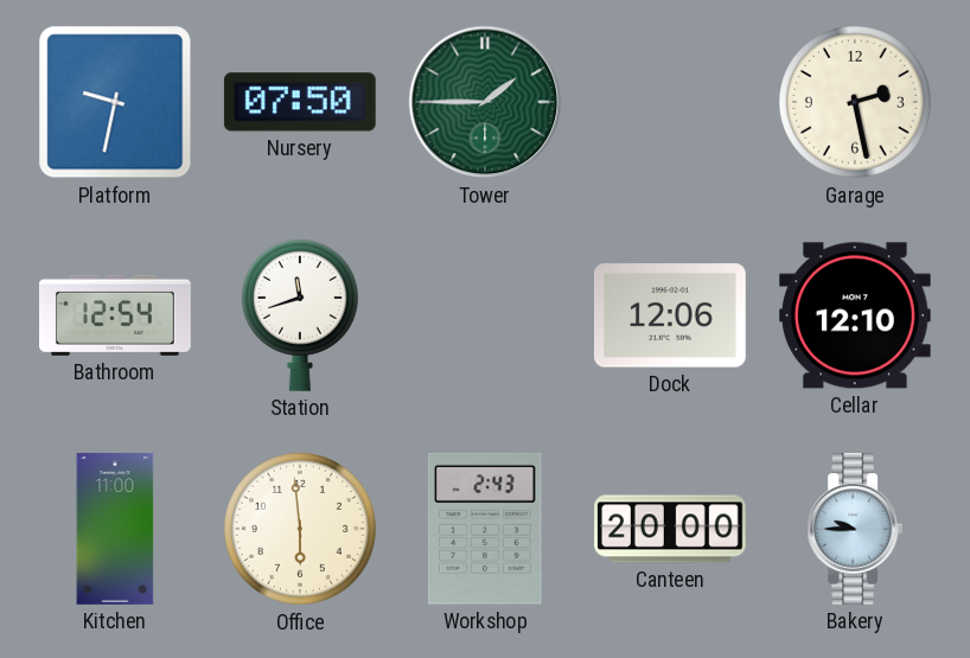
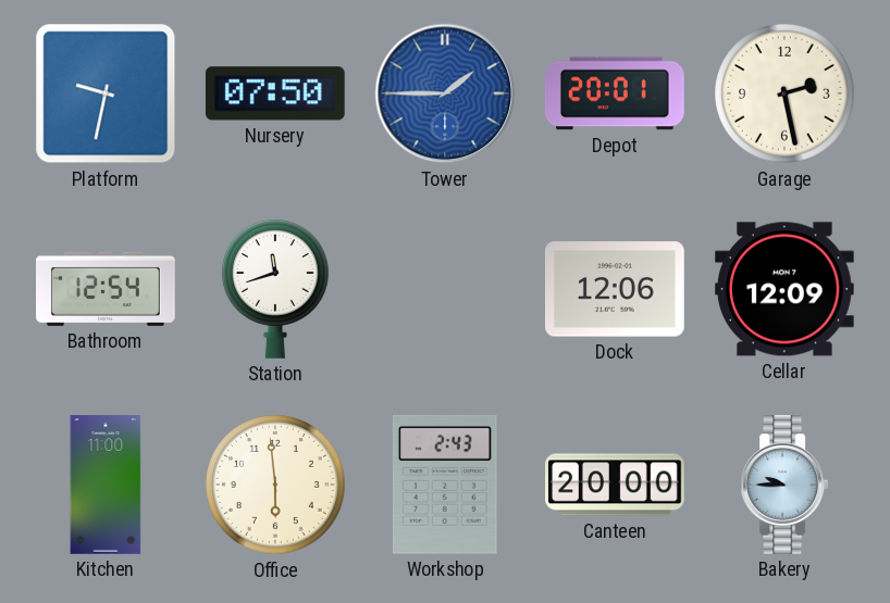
Tower dial: green -> blue
Depot: none -> 20:01
Cellar: 12:10 -> 12:09
